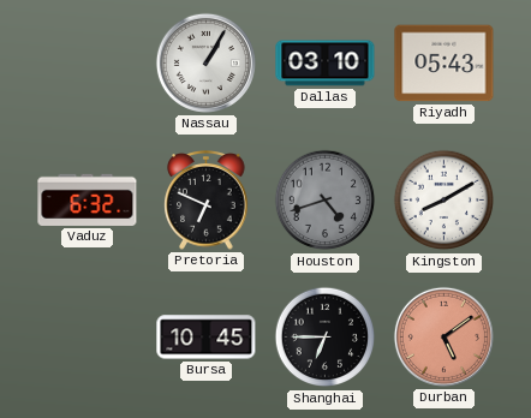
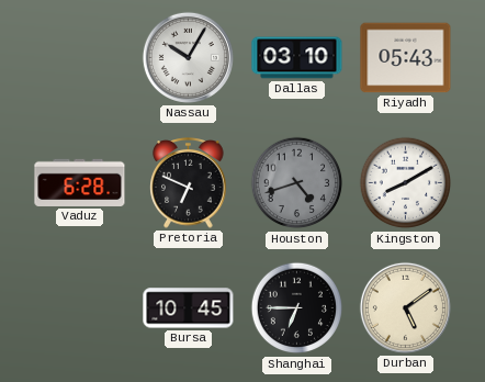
Nassau: 1:05 -> 10:05
Vaduz: 6:32 -> 6:28
Durban dial: salmon -> cream
